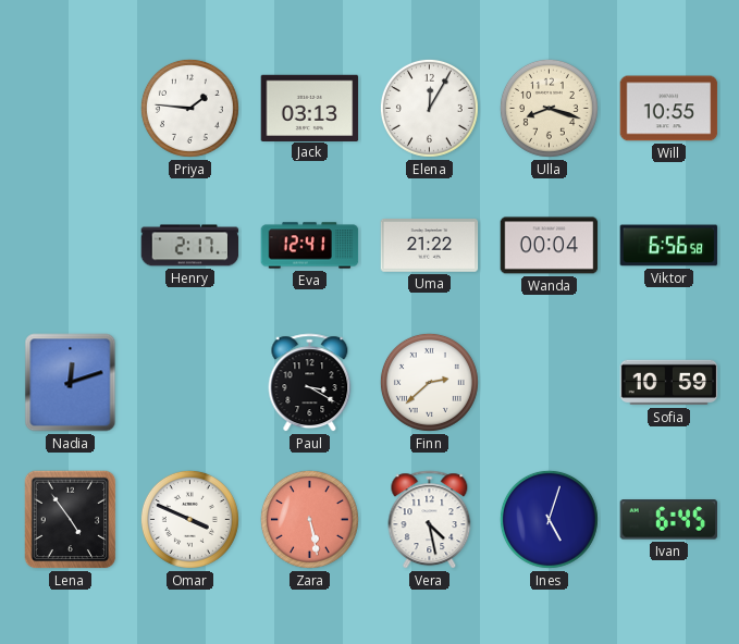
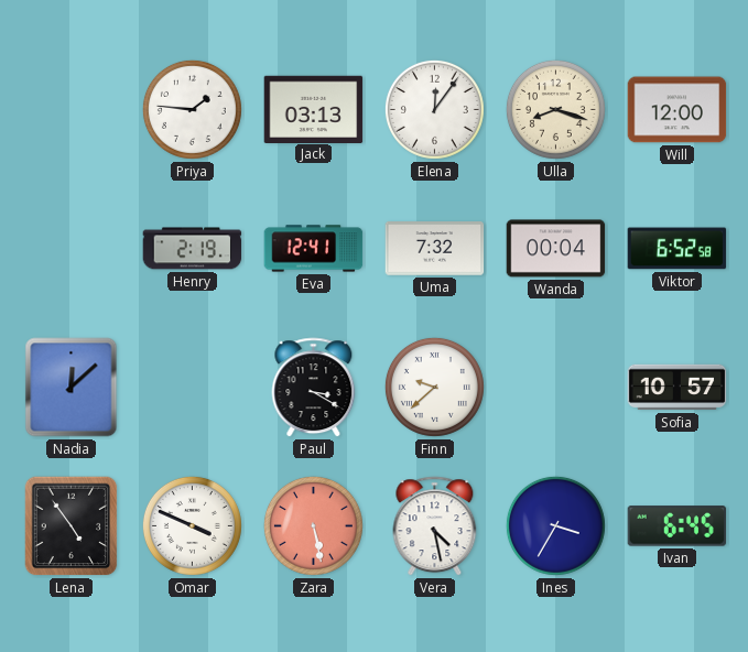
Elena: 12:05 -> 12:06
Will: 10:55 -> 12:00
Henry: 2:17 -> 2:19
Uma: 21:22 -> 7:32
Viktor: 6:56 -> 6:52
Nadia: 12:12 -> 12:08
Finn: 2:38 -> 9:38
Sofia: 10:59 -> 10:57
Ines: 5:03 -> 3:35
